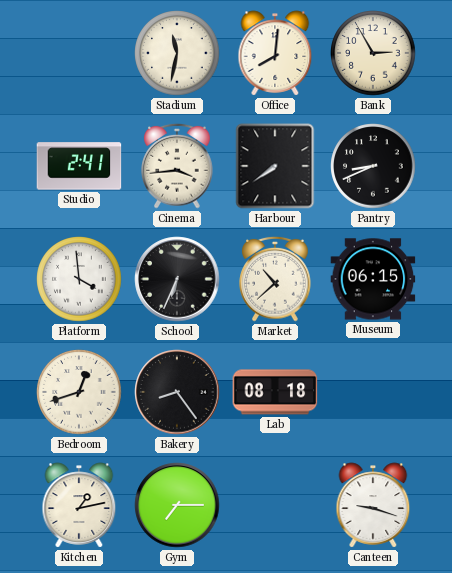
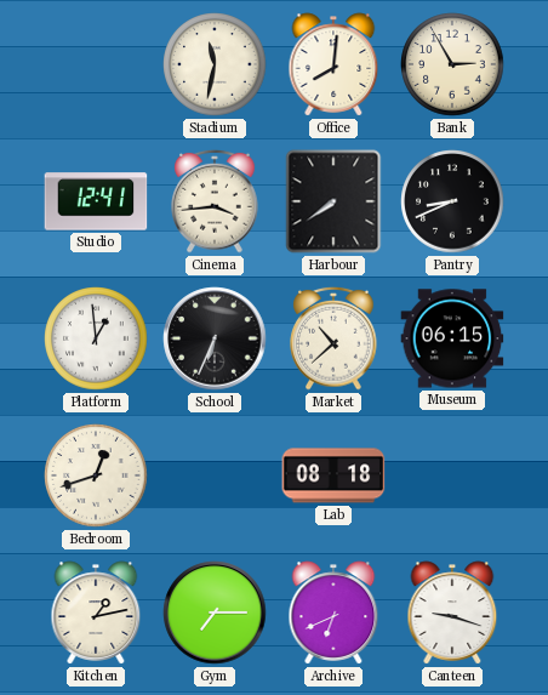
Studio: 2:41 -> 12:41
Platform: 3:59 -> 12:59
Bakery: 8:24 -> none
Archive: none -> 6:41
